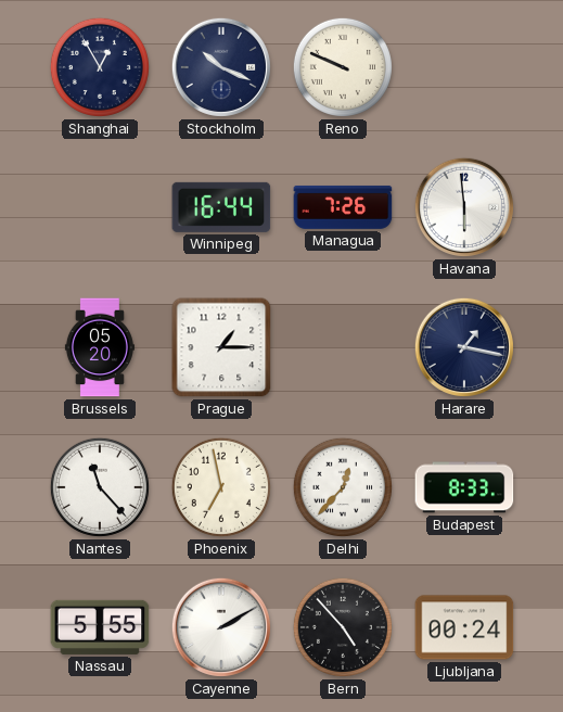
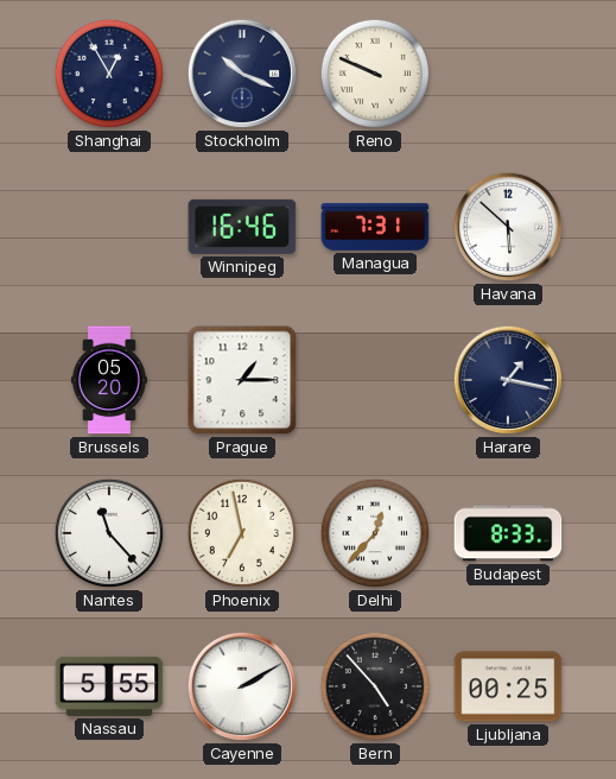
Winnipeg: 16:44 -> 16:46
Managua: 7:26 -> 7:31
Havana: 5:59 -> 5:52
Ljubljana: 00:24 -> 00:25
